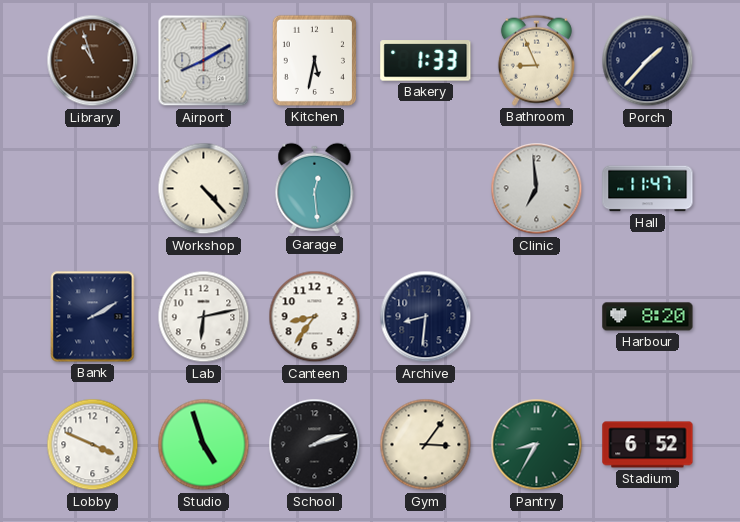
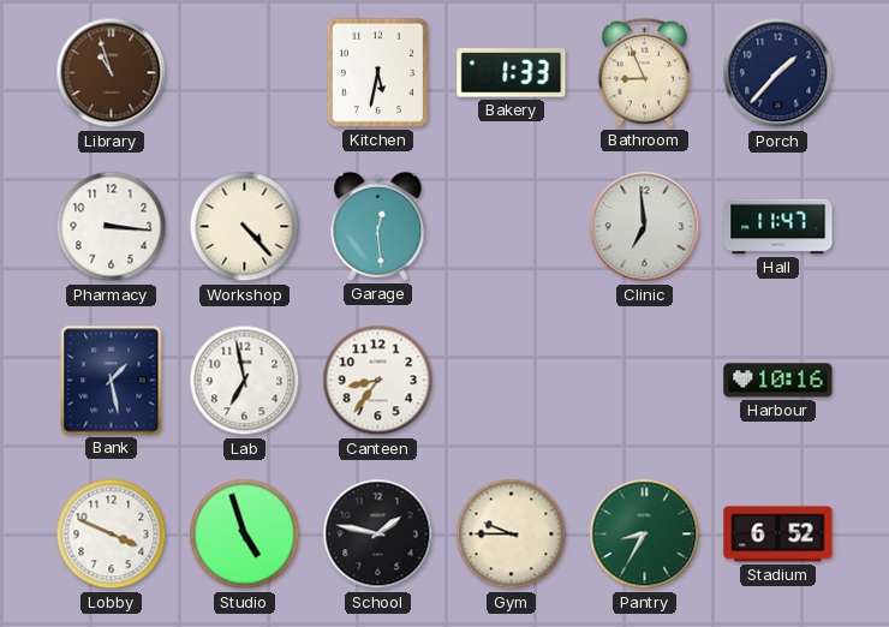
Airport: 8:10 -> none
Pharmacy: none -> 3:16
Bank: 2:10 -> 1:28
Lab: 6:13 -> 6:58
Archive: 8:31 -> none
Harbour: 8:20 -> 10:16
School: 2:12 -> 1:47
Gym: 3:06 -> 9:45
